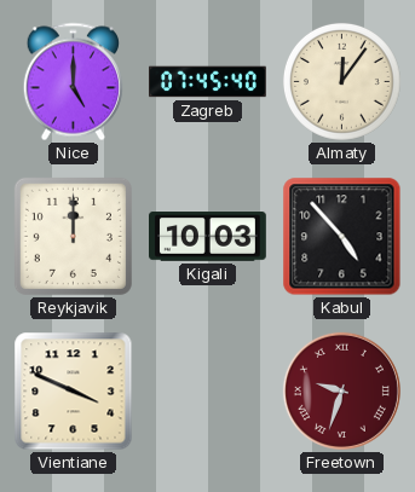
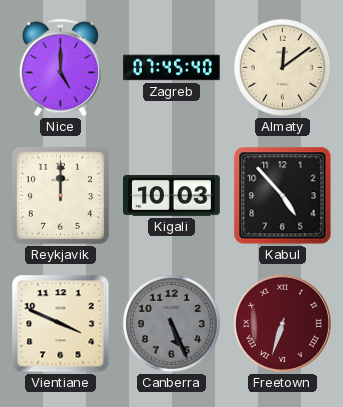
Almaty: 12:06 -> 12:09
Canberra: none -> 5:26
Freetown: 9:33 -> 6:33
